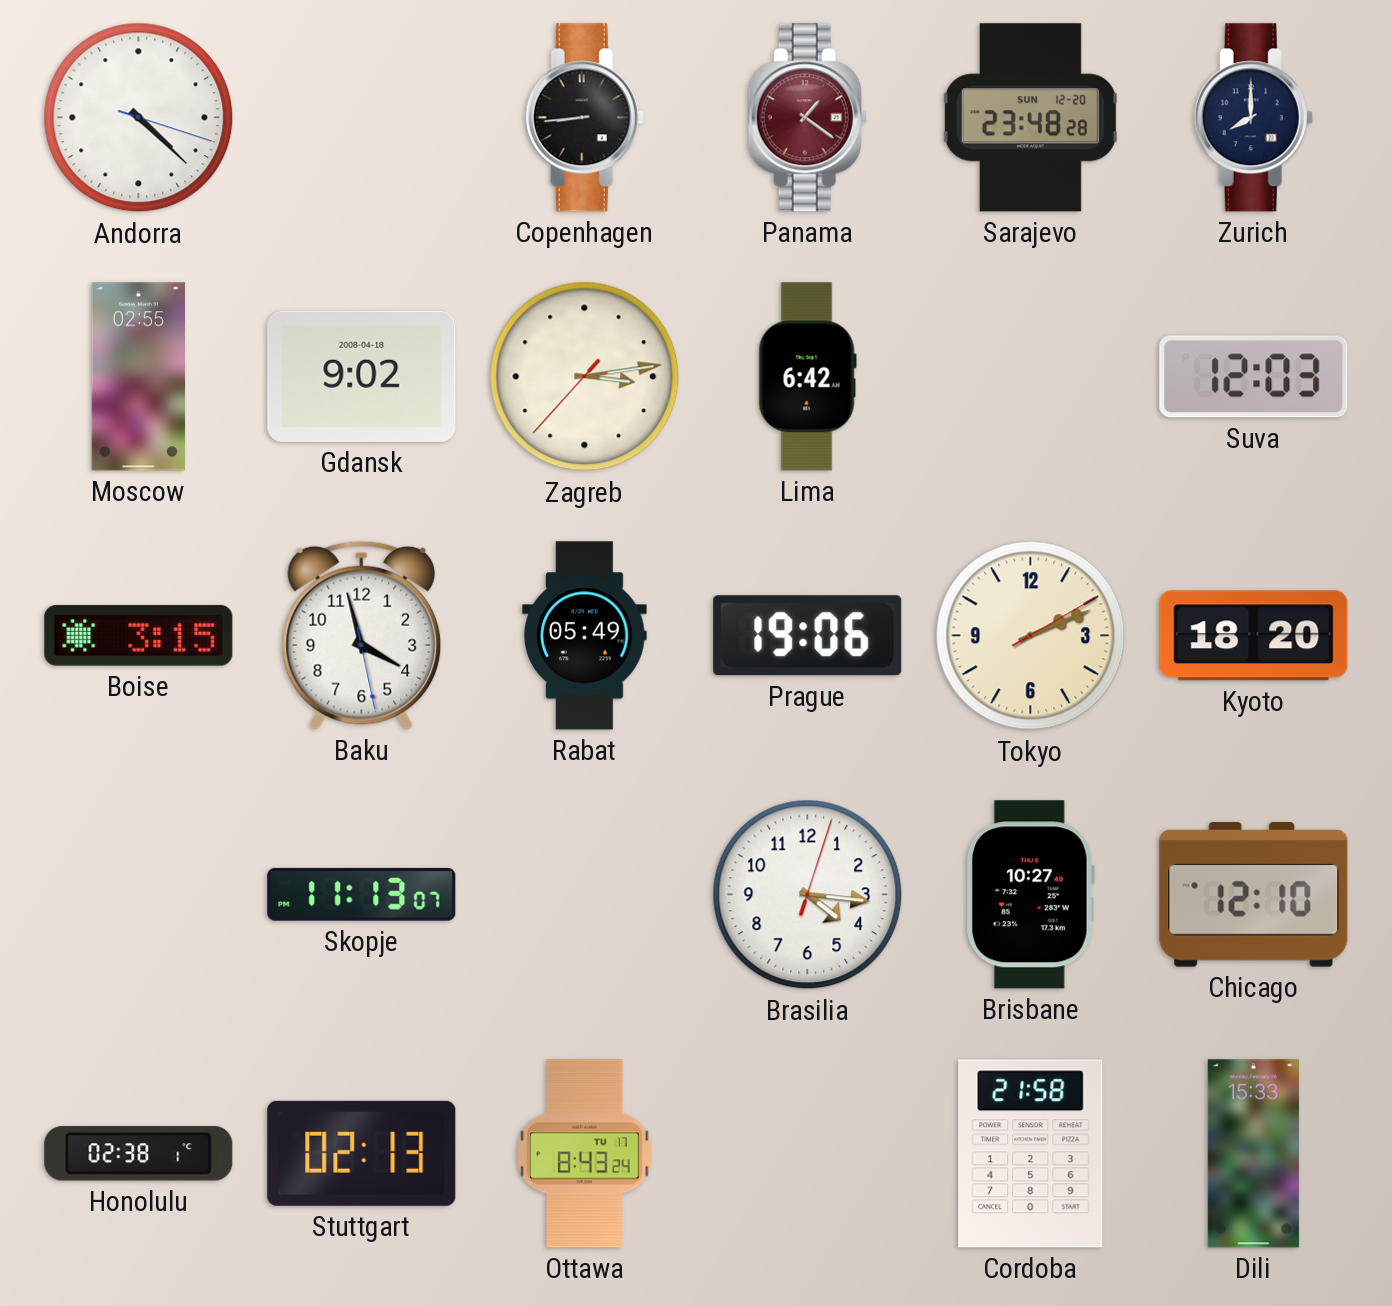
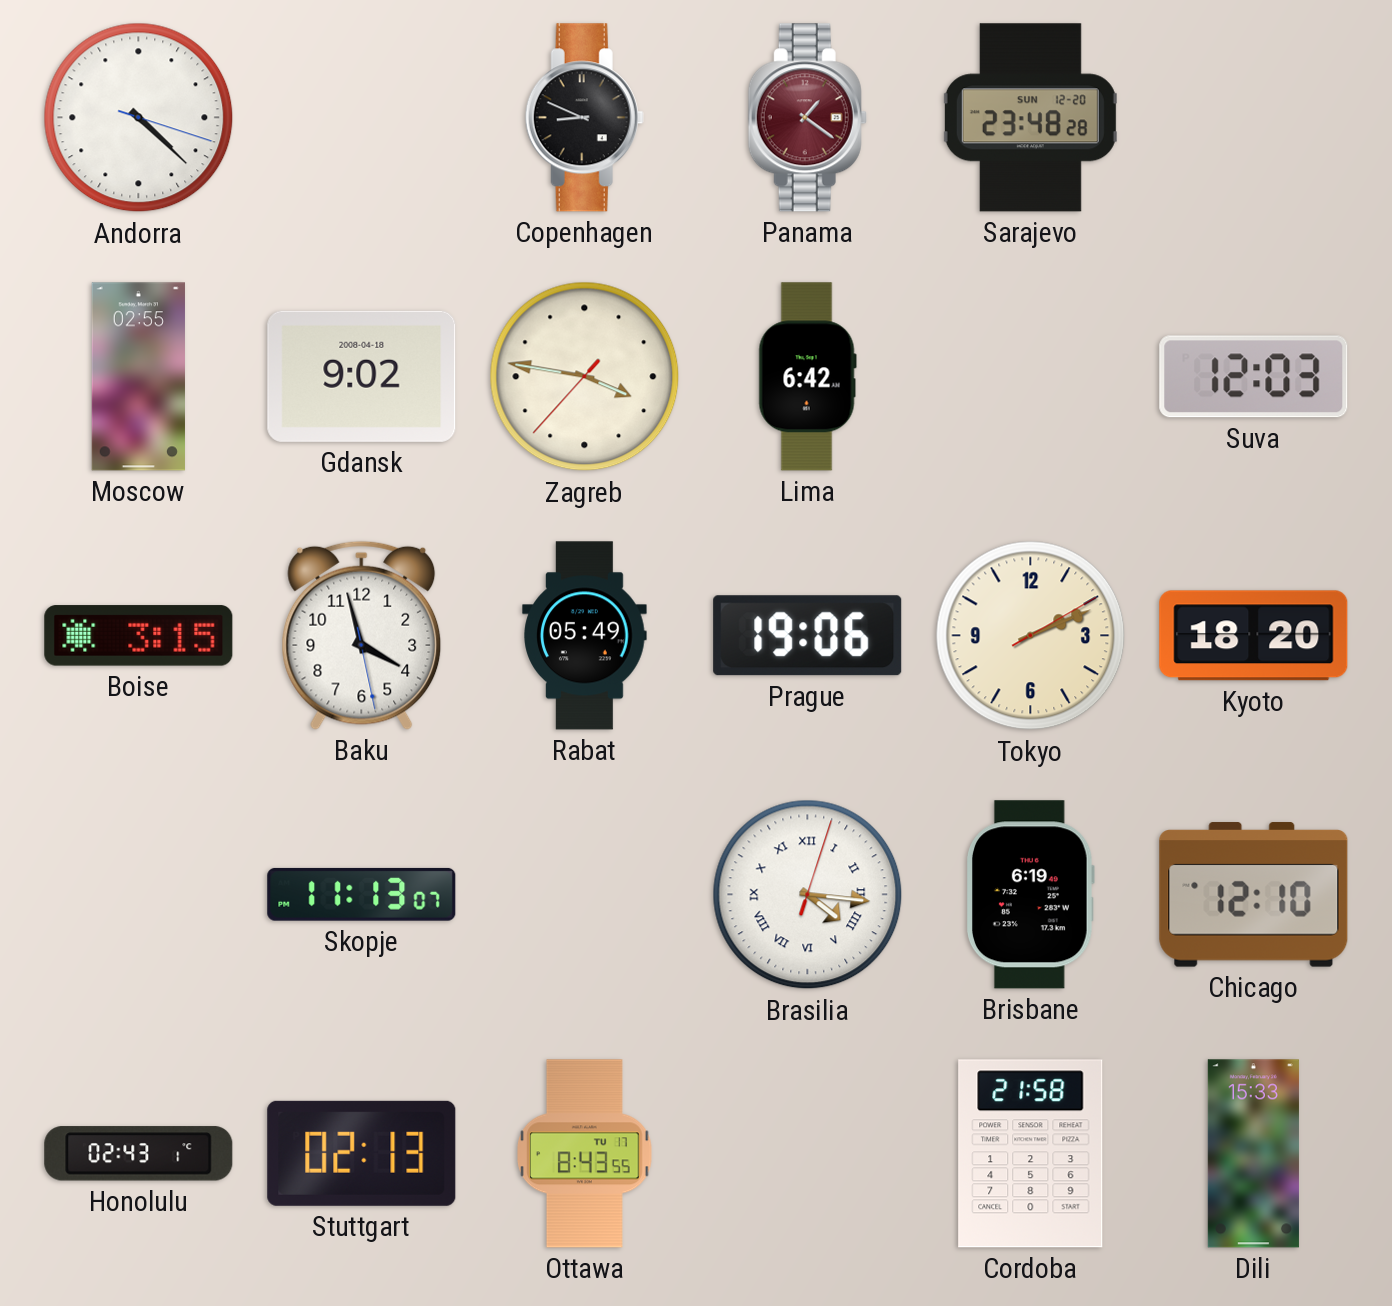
Copenhagen: 8:44 -> 8:49
Zurich: 8:00 -> none
Zagreb: 3:13 -> 3:46
Brasilia numerals: Arabic -> Roman
Brisbane: 10:27 -> 6:19
Honolulu: 02:38 -> 02:43
Ottawa: 8:43:24 -> 8:43:55
